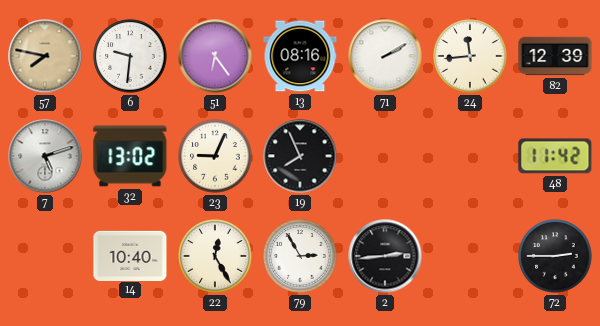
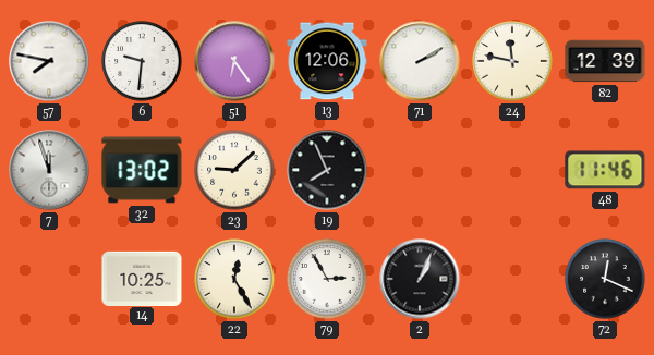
57 dial: champagne -> white
13: 08:16 -> 12:06
24: 11:44 -> 11:47
7: 5:12 -> 11:57
23: 9:04 -> 9:08
48: 11:42 -> 11:46
14: 10:40 -> 10:25
2: 2:44 -> 1:04
72: 2:45 -> 12:19
